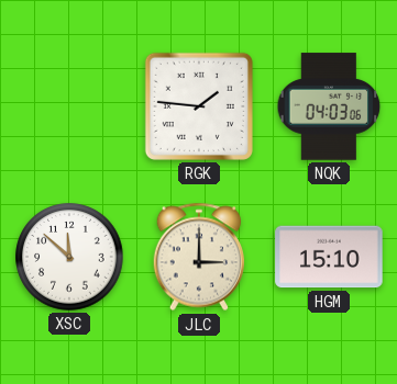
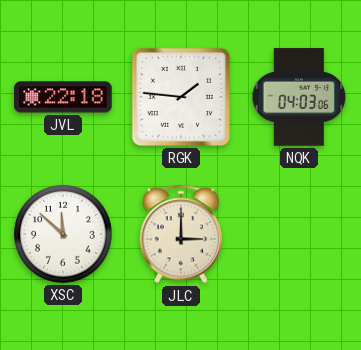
JVL: none -> 22:18
HGM: 15:10 -> none
